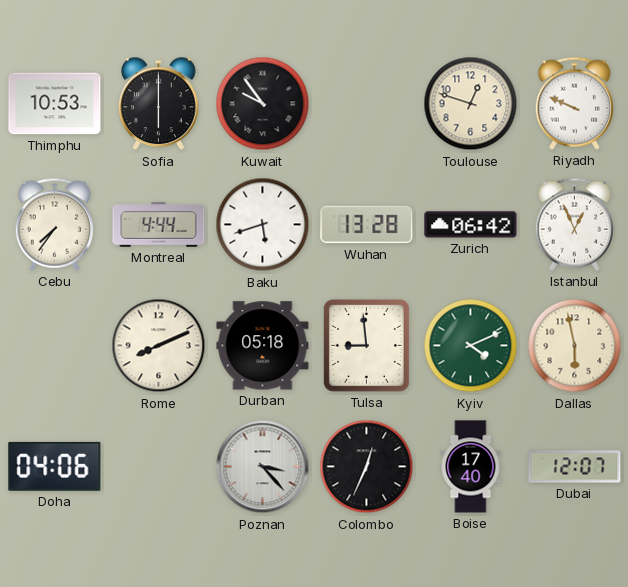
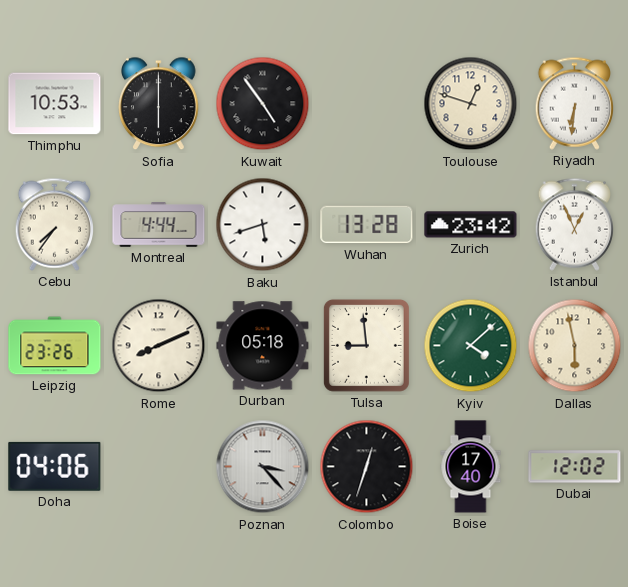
Kuwait: 9:54 -> 4:54
Riyadh: 9:49 -> 6:31
Zurich: 06:42 -> 23:42
Leipzig: none -> 23:26
Kyiv: 4:11 -> 4:08
Colombo: 12:34 -> 12:33
Dubai: 12:07 -> 12:02
